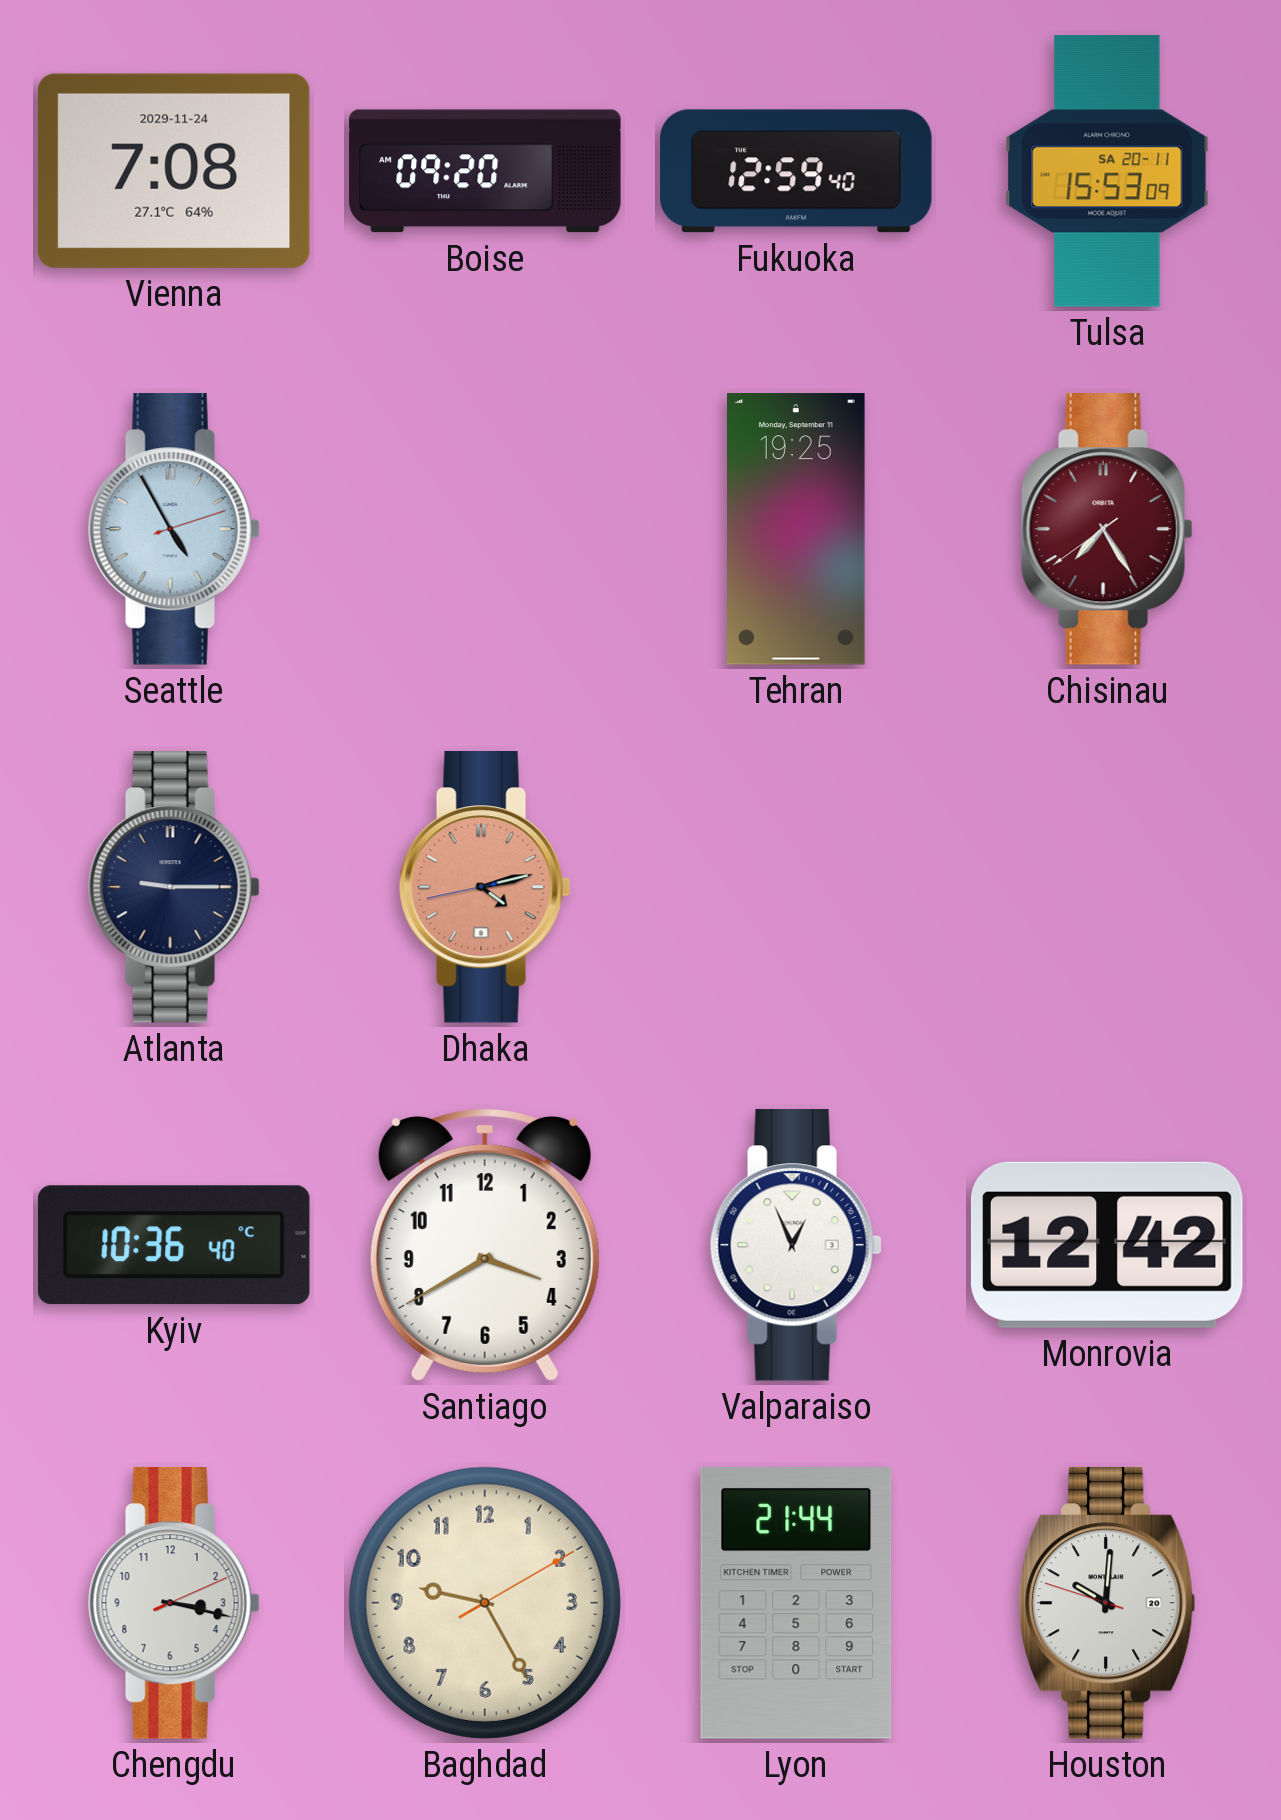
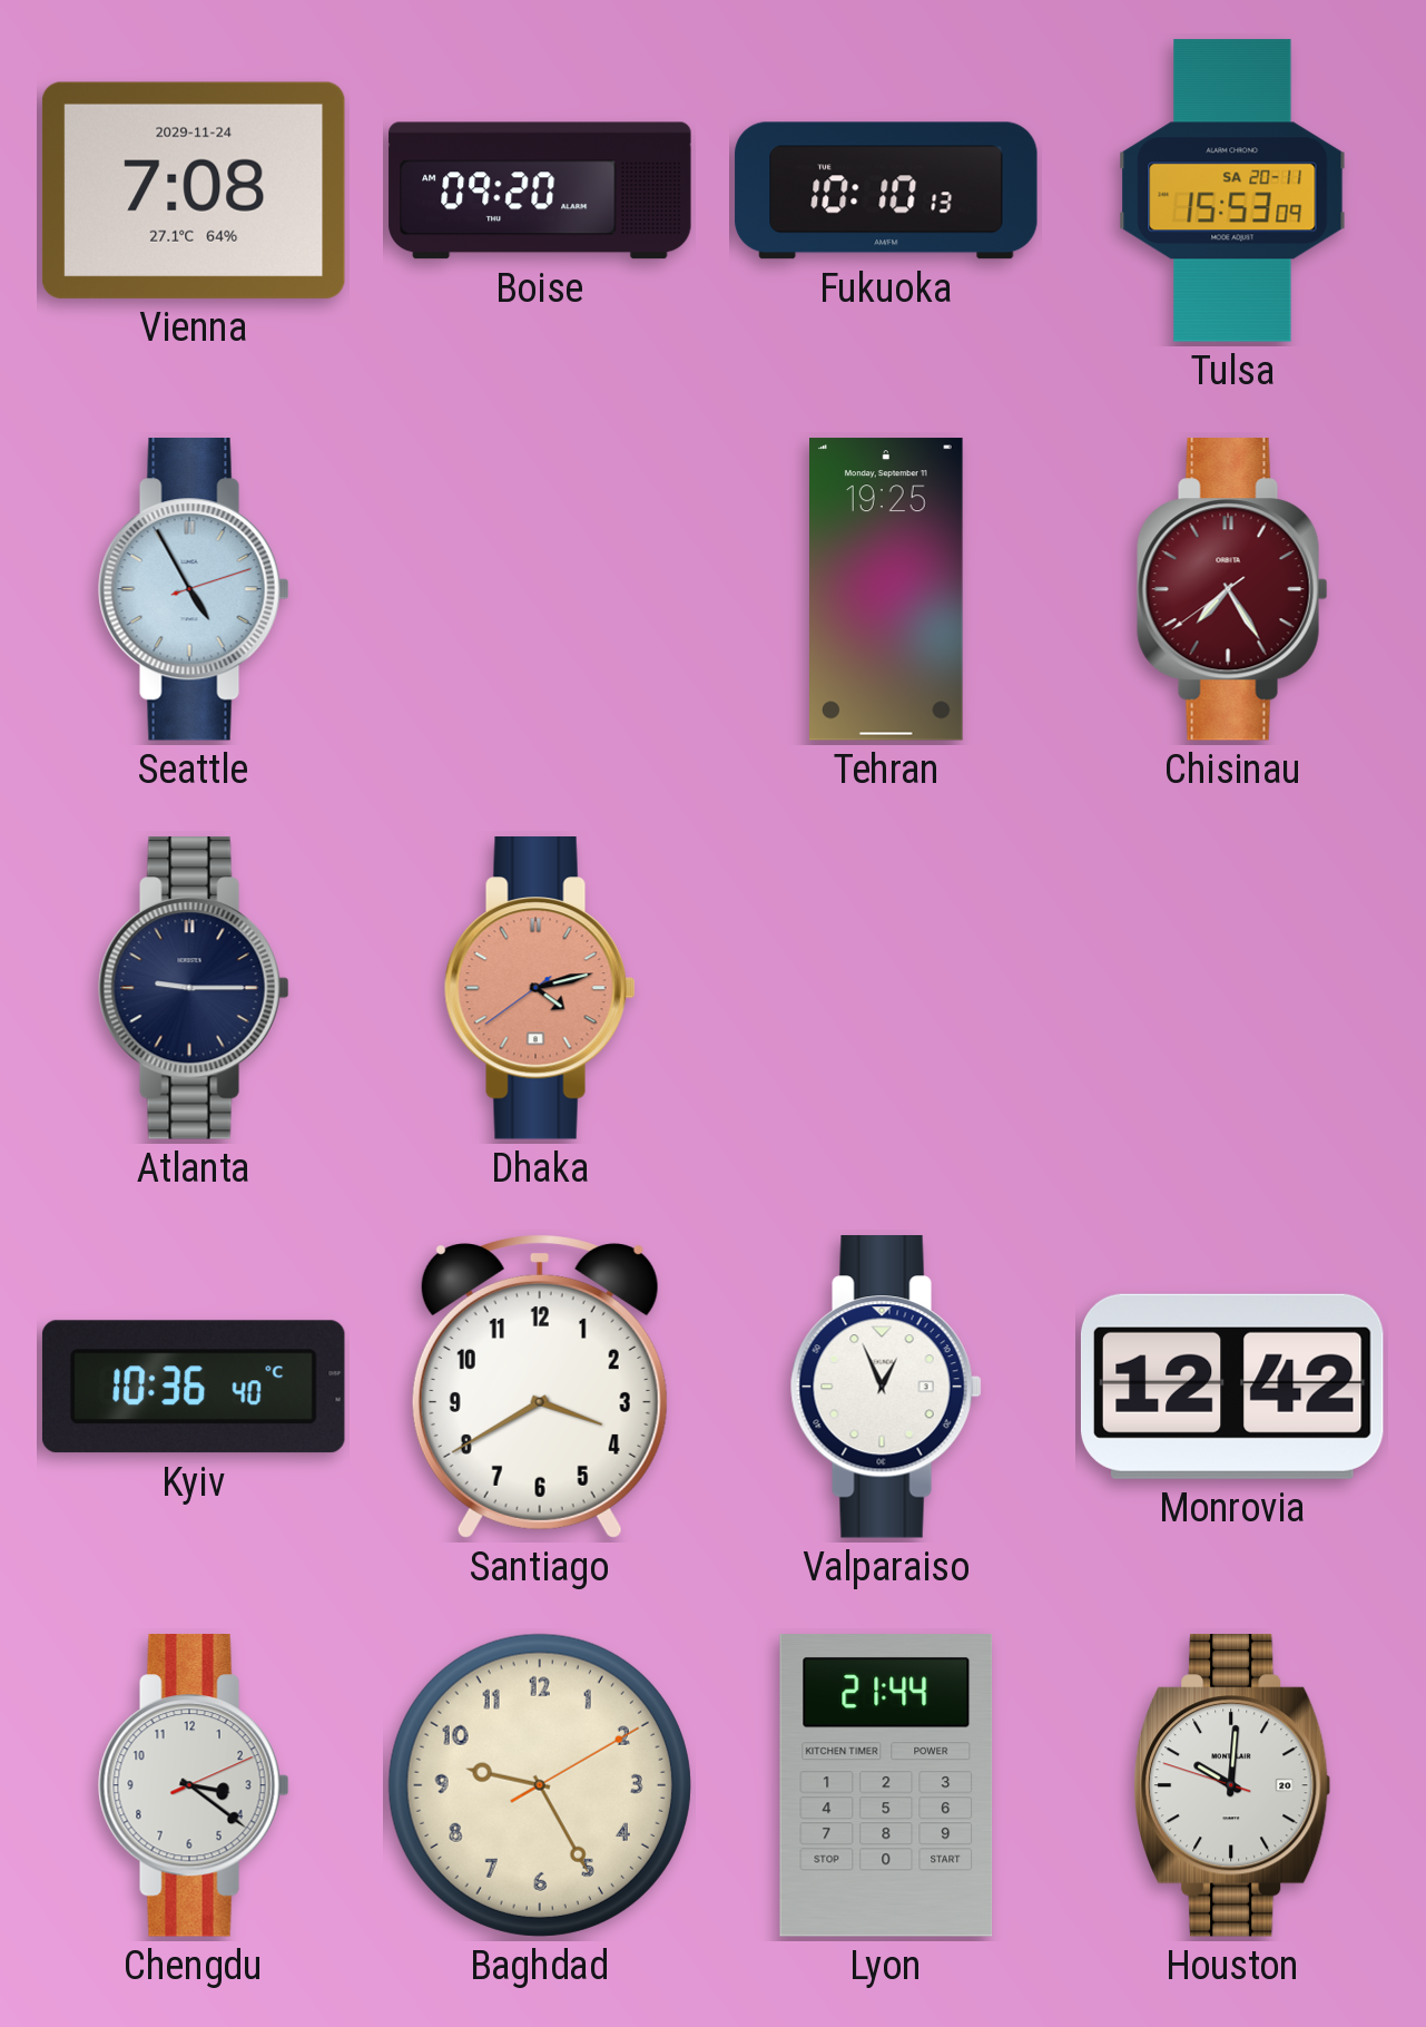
Fukuoka: 12:59 -> 10:10
Dhaka: 4:12:43 -> 4:12:39
Chengdu: 3:17 -> 3:21
